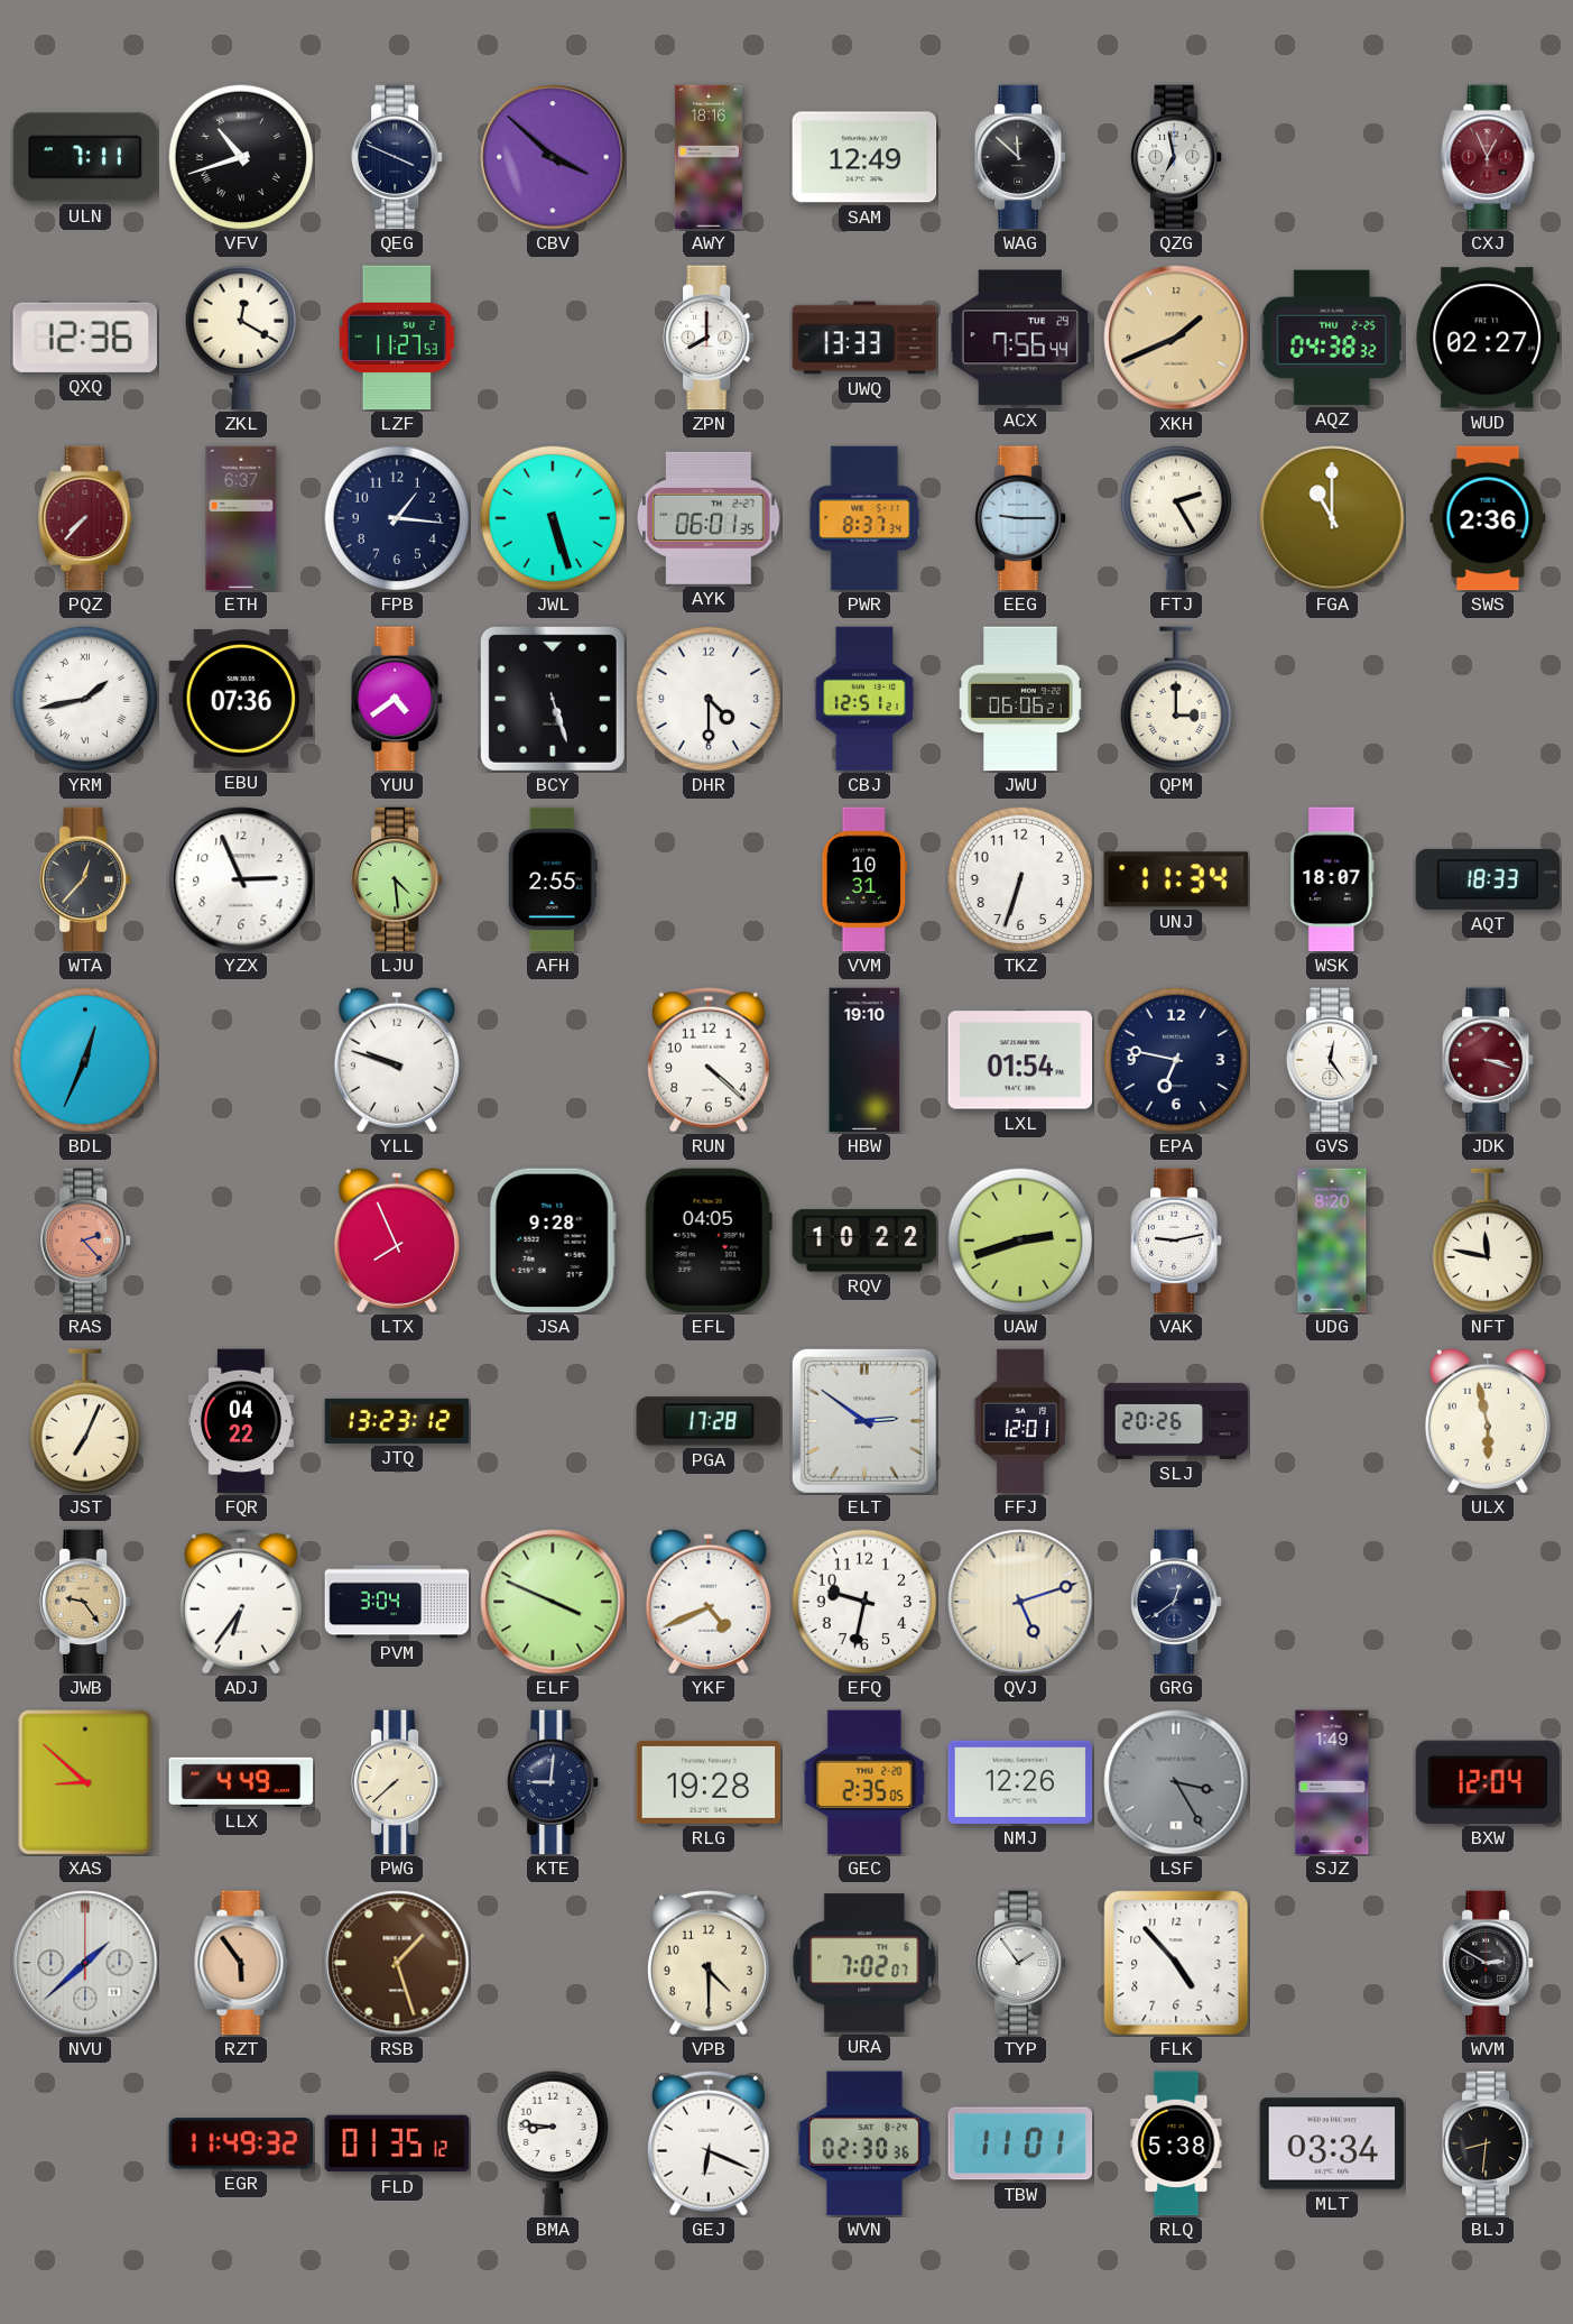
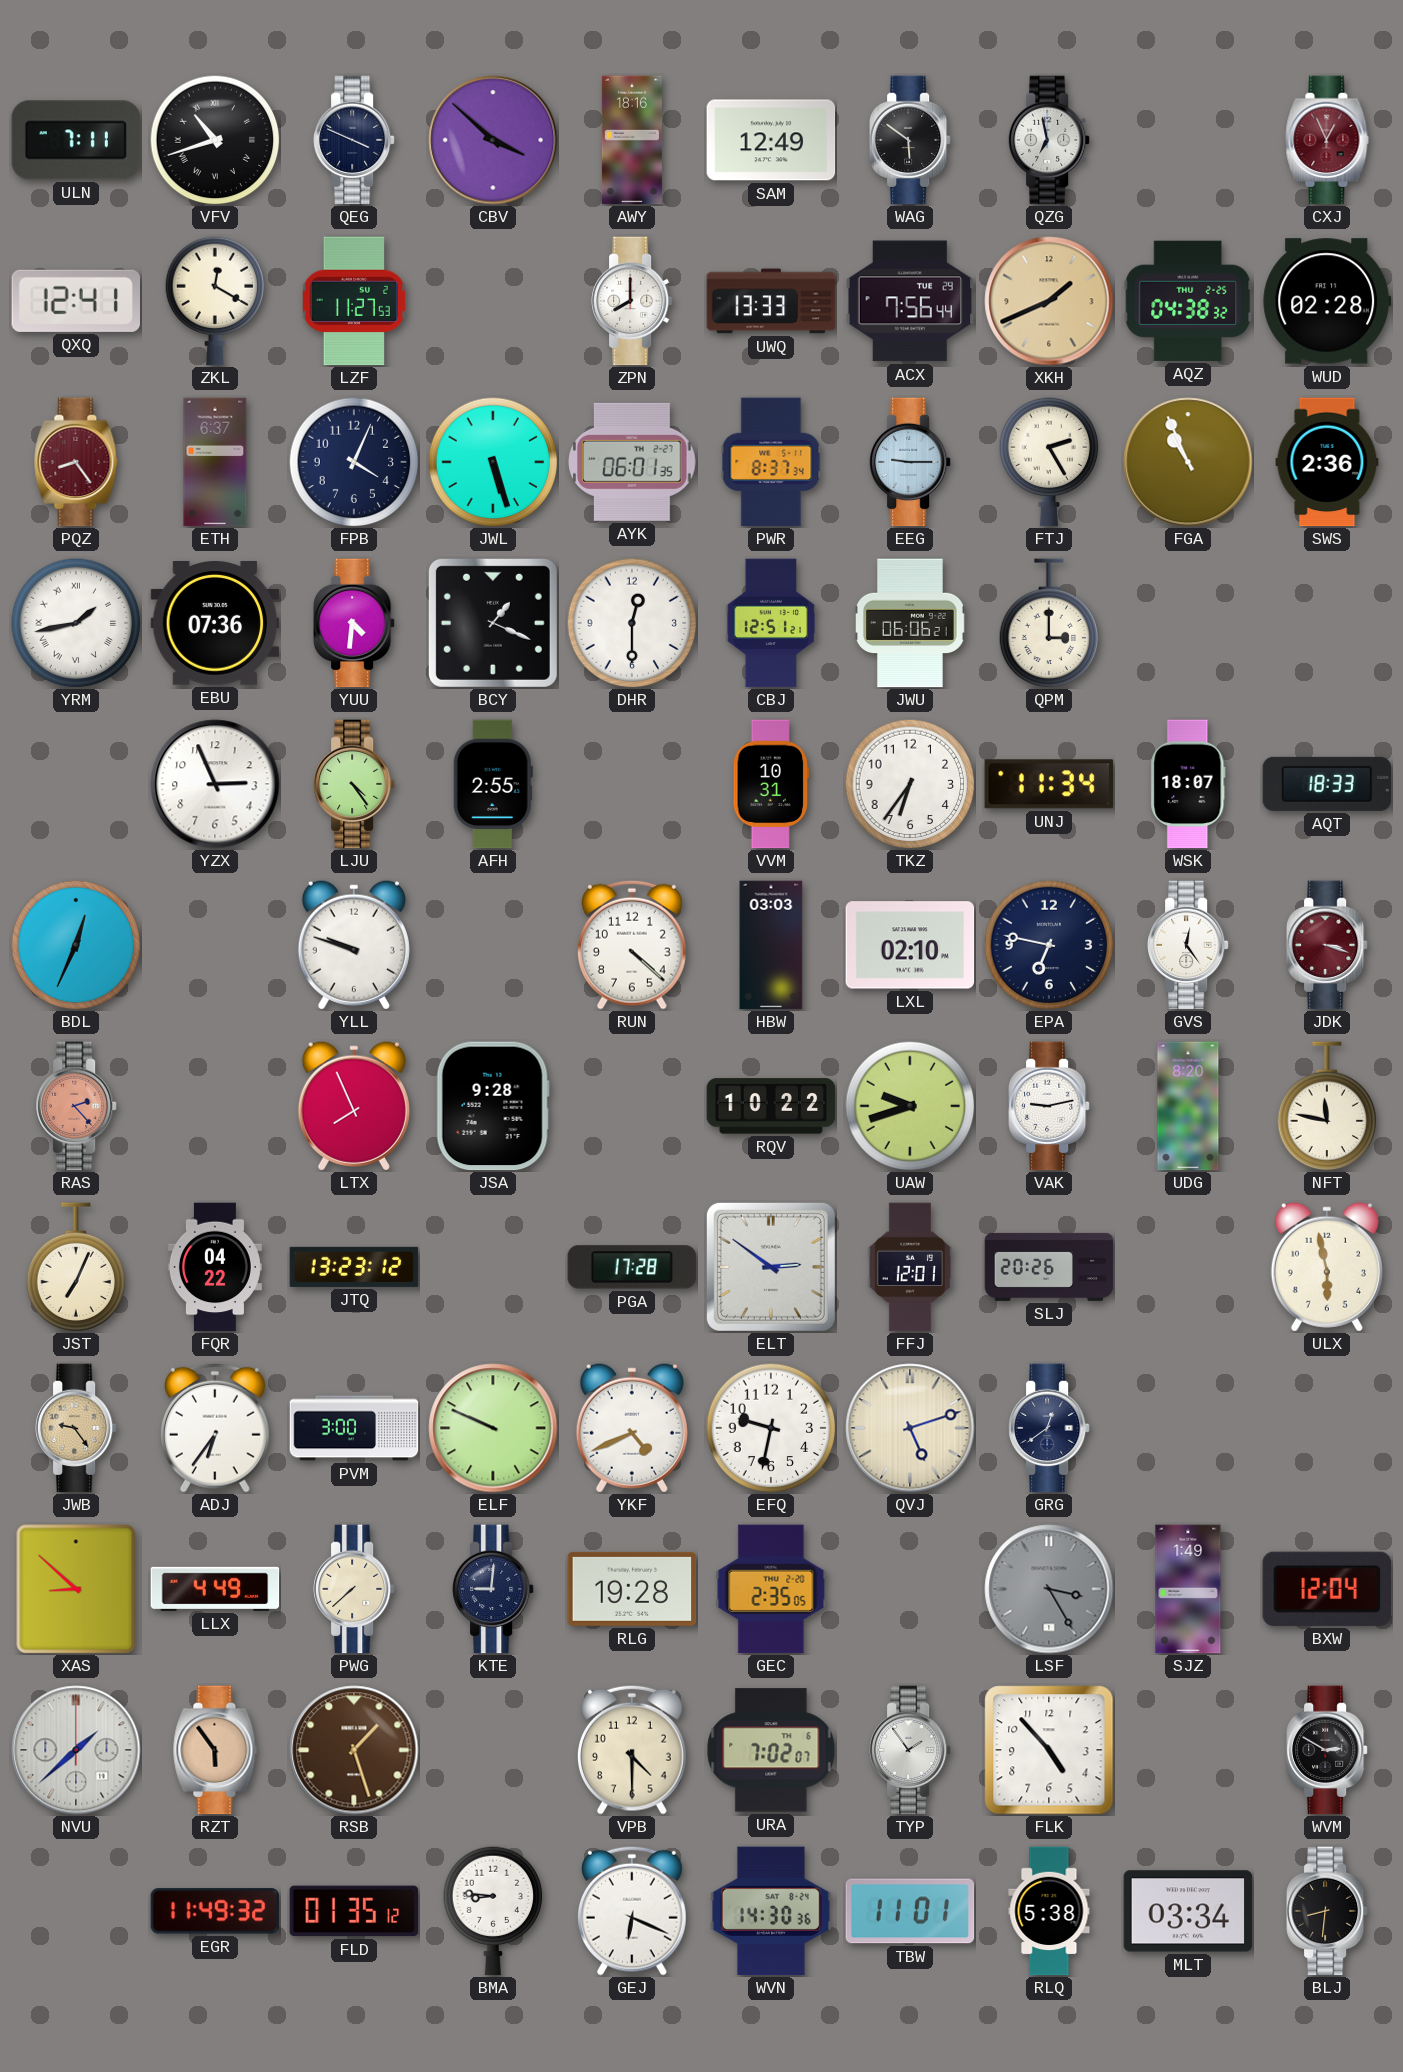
WAG: 11:52 -> 5:51
QXQ: 12:36 -> 12:41
WUD: 02:27 -> 02:28
PQZ: 7:37 -> 8:24
FPB: 1:16 -> 4:04
FGA: 11:00 -> 10:56
YUU: 4:39 -> 4:31
BCY: 5:27 -> 1:19
DHR: 4:30 -> 12:30
WTA: 12:37 -> none
LJU: 4:29 -> 4:24
TKZ: 6:33 -> 6:36
HBW: 19:10 -> 03:03
LXL: 01:54 -> 02:10
EFL: 04:05 -> none
UAW: 2:42 -> 9:42
PVM: 3:04 -> 3:00
ELF: 3:49 -> 9:49
NMJ: 12:26 -> none
WVN: 02:30 -> 14:30
